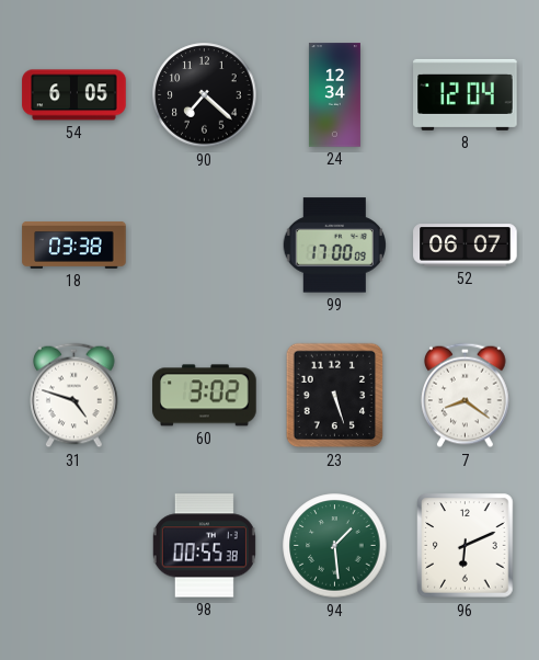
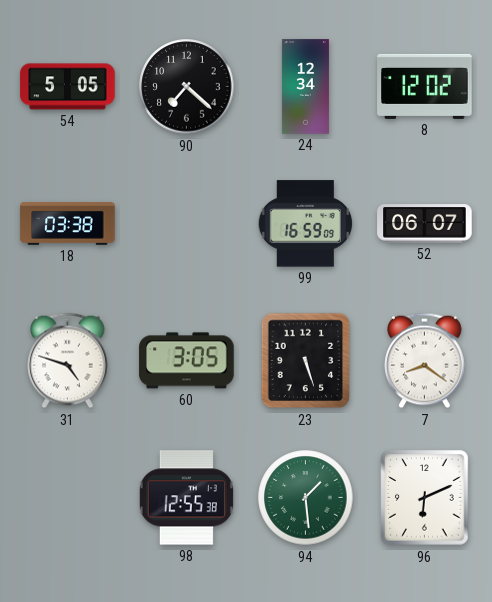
54: 6:05 -> 5:05
8: 12:04 -> 12:02
99: 17:00 -> 16:59
60: 3:02 -> 3:05
98: 00:55 -> 12:55
